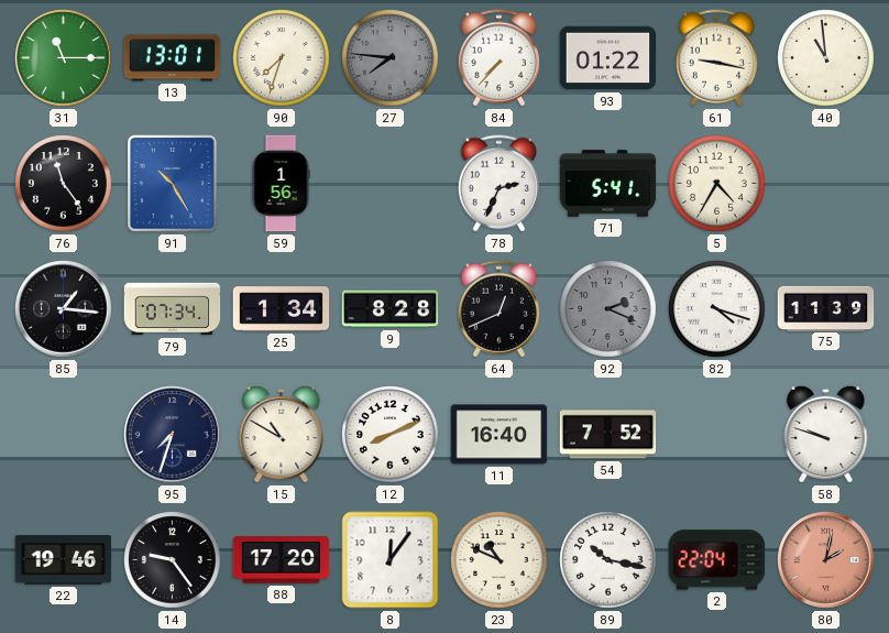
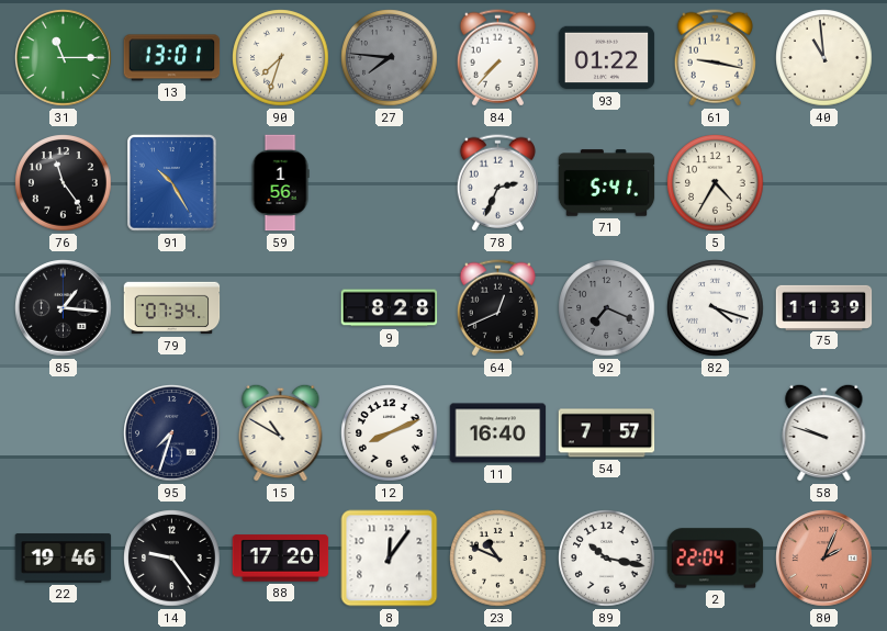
25: 1:34 -> none
92: 2:19 -> 7:19
54: 7:52 -> 7:57
80: 2:02 -> 2:04
